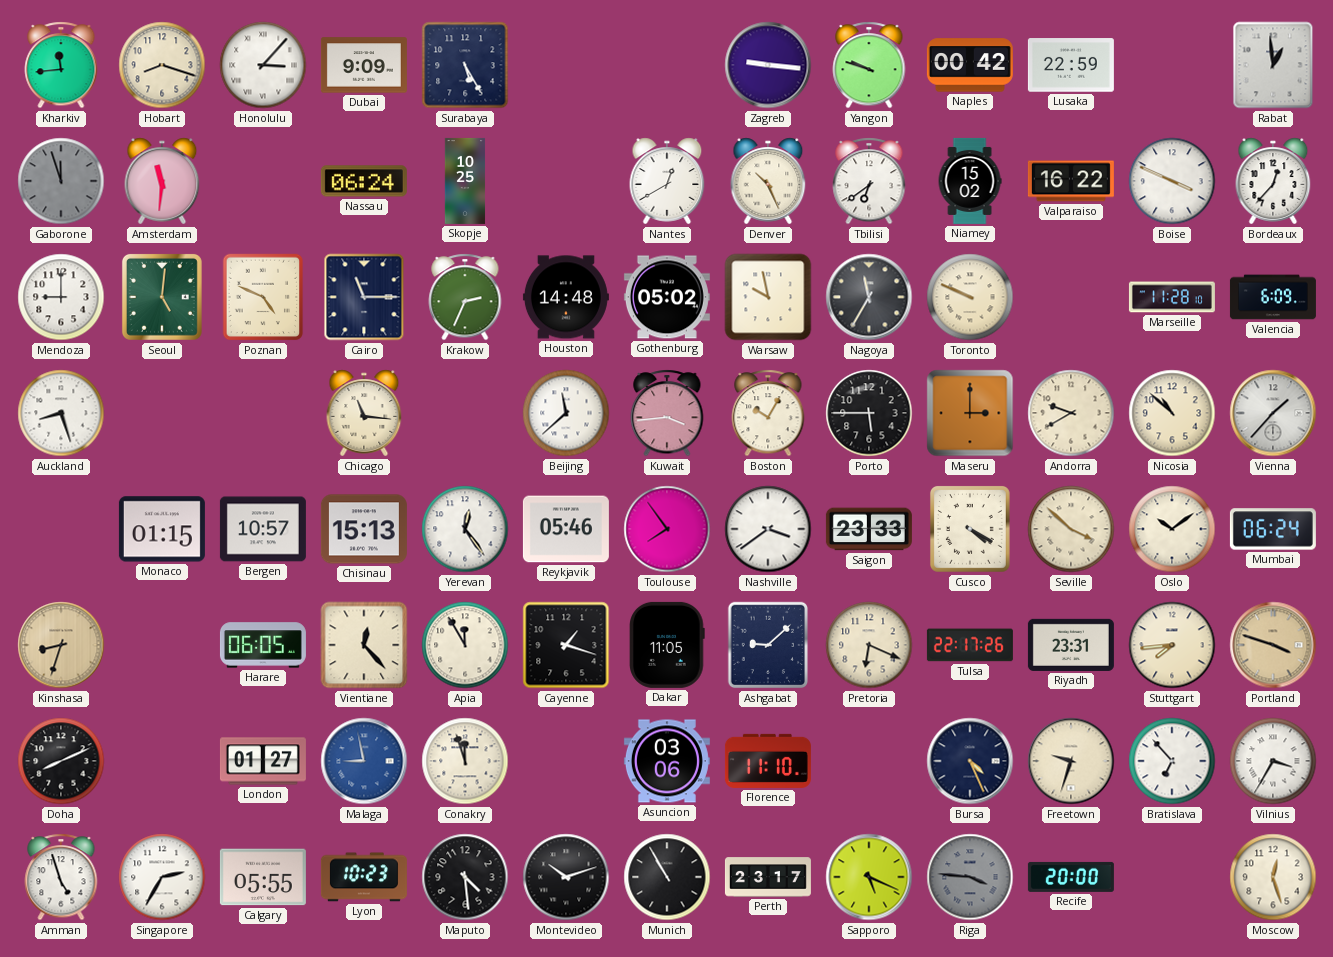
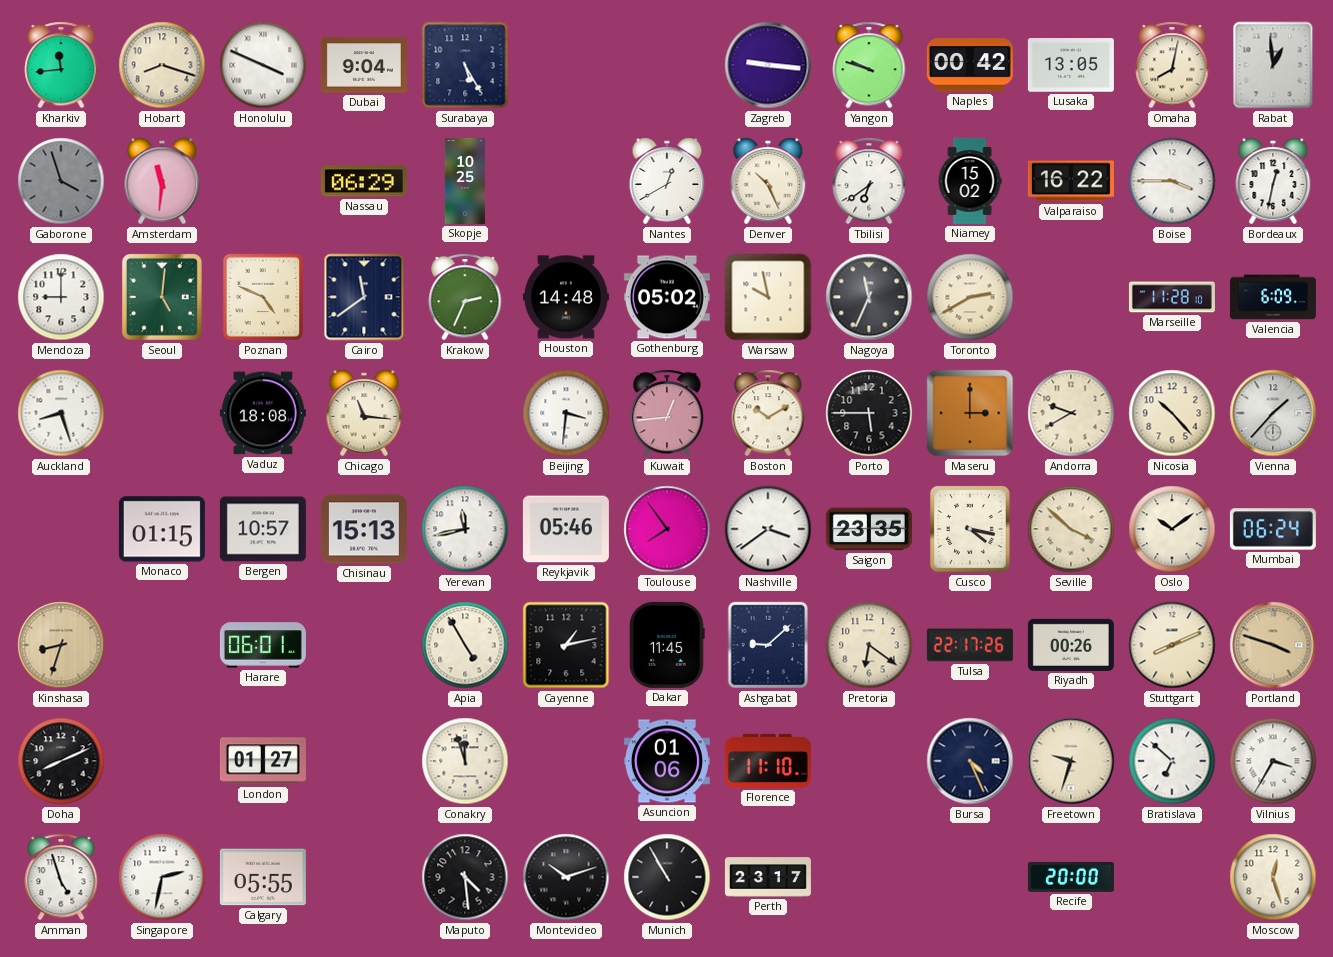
Honolulu: 3:07 -> 3:49
Dubai: 9:09 -> 9:04
Lusaka: 22:59 -> 13:05
Omaha: none -> 8:02
Gaborone: 11:57 -> 3:57
Nassau: 06:24 -> 06:29
Boise: 3:49 -> 3:45
Bordeaux: 12:37 -> 12:32
Cairo: 11:15 -> 11:39
Nagoya: 11:35 -> 11:34
Toronto: 9:49 -> 2:40
Vaduz: none -> 18:08
Beijing: 11:38 -> 3:31
Kuwait: 3:44 -> 12:44
Boston: 10:05 -> 10:10
Nicosia: 10:52 -> 10:23
Yerevan: 12:24 -> 11:43
Saigon: 23:33 -> 23:35
Cusco: 4:20 -> 4:17
Harare: 06:05 -> 06:01
Vientiane: 12:23 -> none
Apia: 11:55 -> 4:55
Cayenne: 1:18 -> 1:13
Dakar: 11:05 -> 11:45
Pretoria: 6:19 -> 6:21
Riyadh: 23:31 -> 00:26
Stuttgart: 7:44 -> 8:11
Malaga: 8:58 -> none
Asuncion: 03:06 -> 01:06
Bratislava: 6:53 -> 6:52
Singapore: 2:35 -> 2:32
Lyon: 10:23 -> none
Sapporo: 5:19 -> none
Riga: 3:46 -> none
